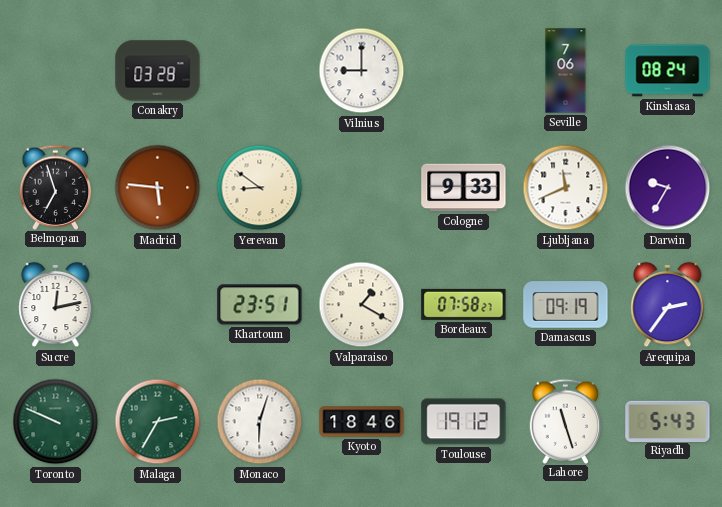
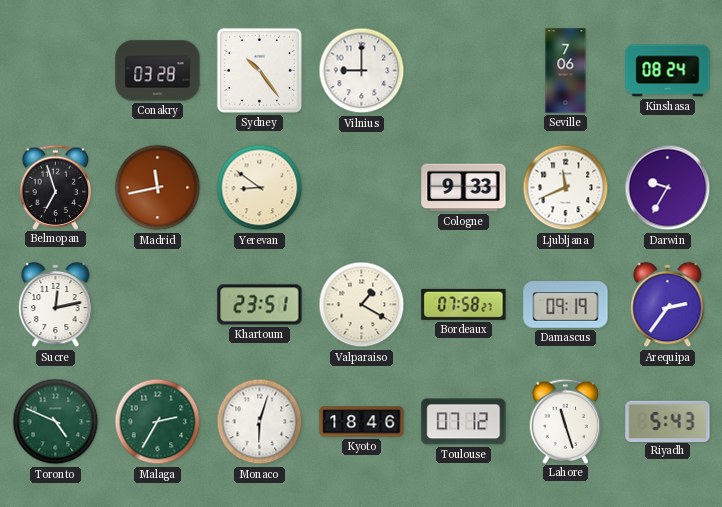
Sydney: none -> 10:24
Madrid: 5:46 -> 11:43
Toronto: 9:49 -> 4:49
Toulouse: 19:12 -> 07:12
